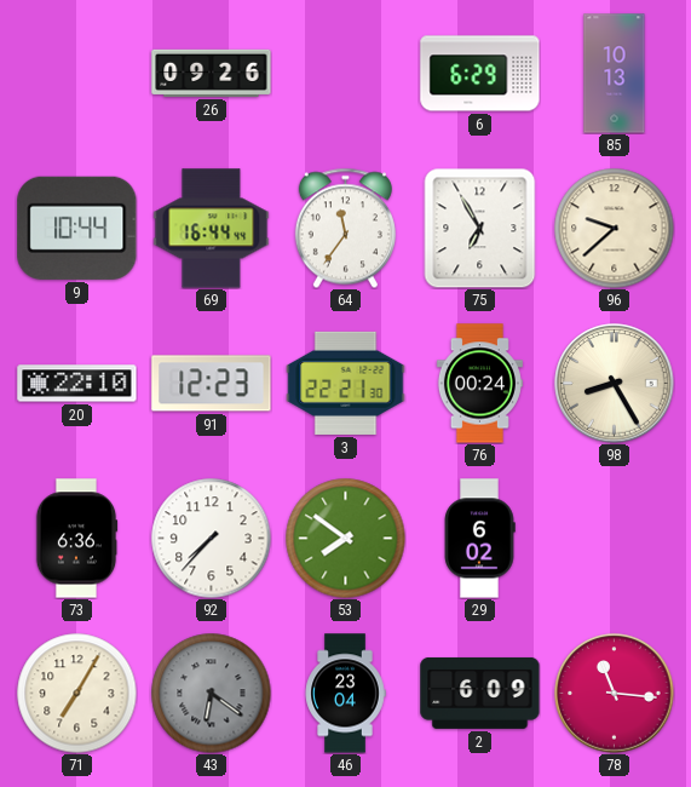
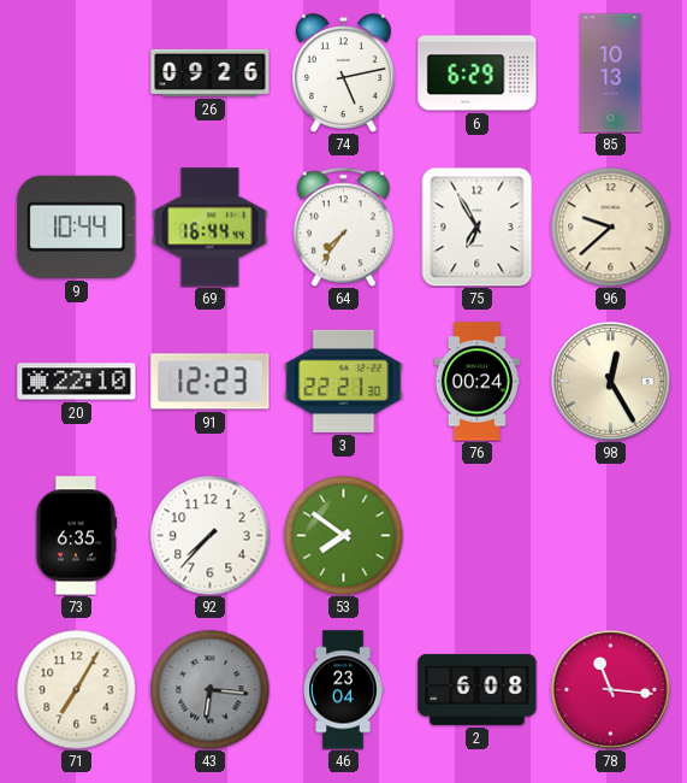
74: none -> 5:13
64: 11:36 -> 7:36
98: 8:25 -> 12:25
73: 6:36 -> 6:35
29: 6:02 -> none
43: 6:21 -> 6:16
2: 6:09 -> 6:08
